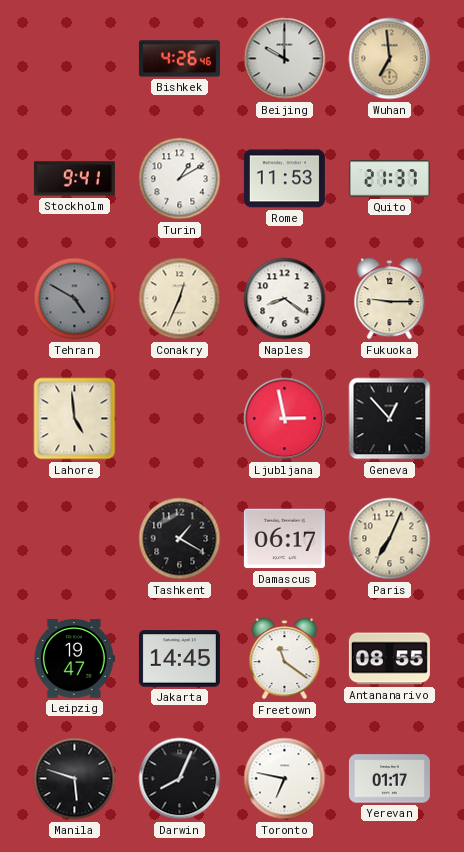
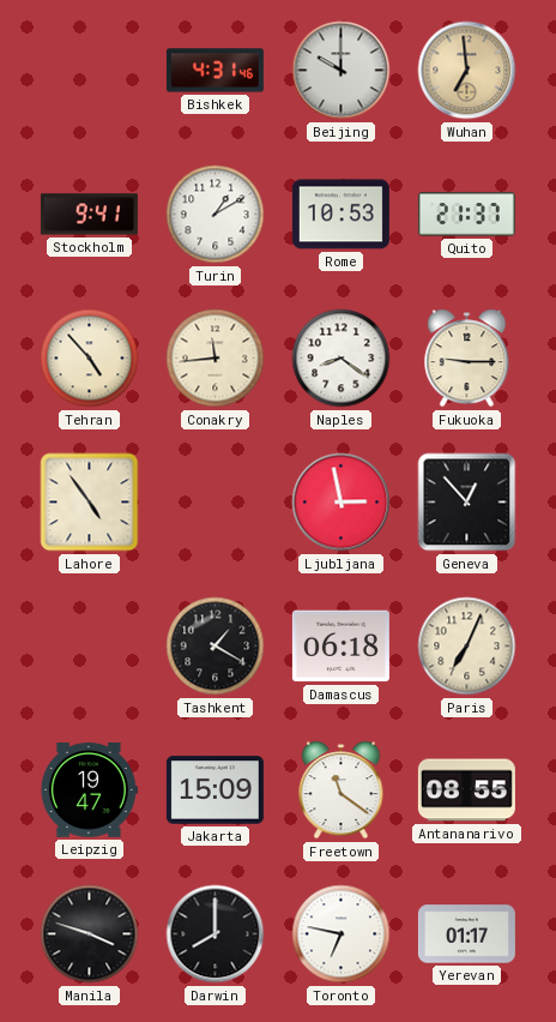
Bishkek: 4:26 -> 4:31
Rome: 11:53 -> 10:53
Tehran: 4:50 -> 4:53
Tehran dial: grey -> cream
Conakry: 12:34 -> 11:44
Lahore: 4:59 -> 4:54
Damascus: 06:17 -> 06:18
Jakarta: 14:45 -> 15:09
Manila: 5:48 -> 3:48
Darwin: 8:04 -> 8:00
